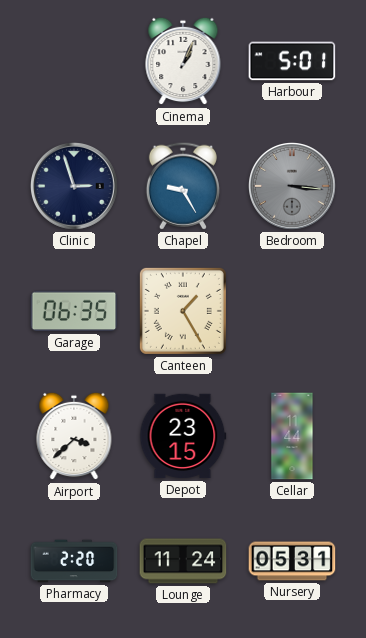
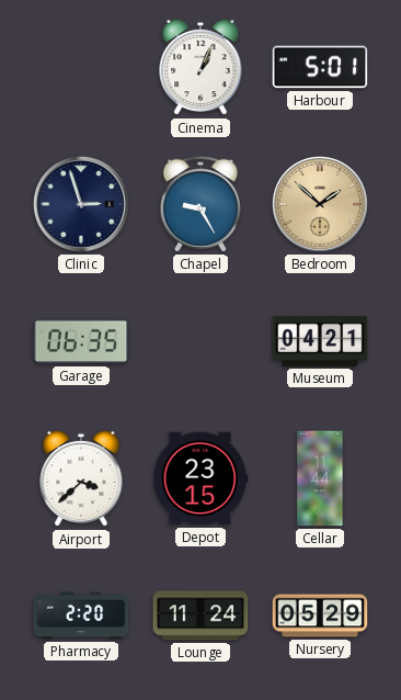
Bedroom: 3:16 -> 1:52
Bedroom dial: grey -> champagne
Canteen: 1:25 -> none
Museum: none -> 04:21
Nursery: 05:31 -> 05:29
